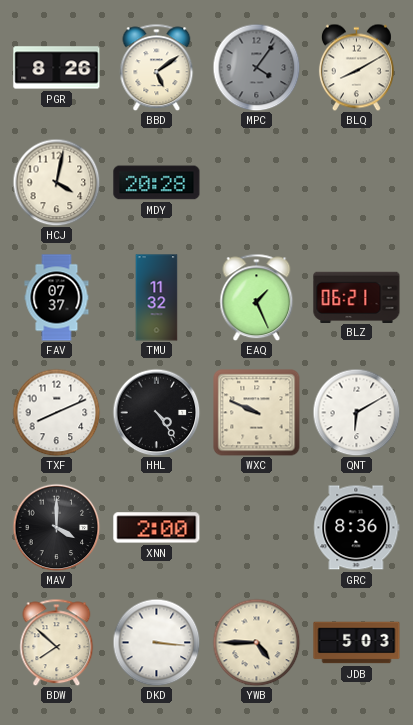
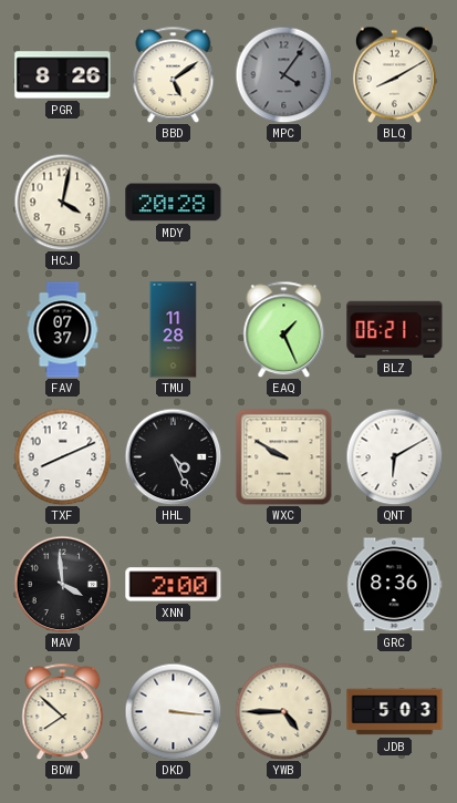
TMU: 11:32 -> 11:28
HHL: 4:24 -> 4:26
WXC: 9:49 -> 9:50
MAV: 4:00 -> 3:59
